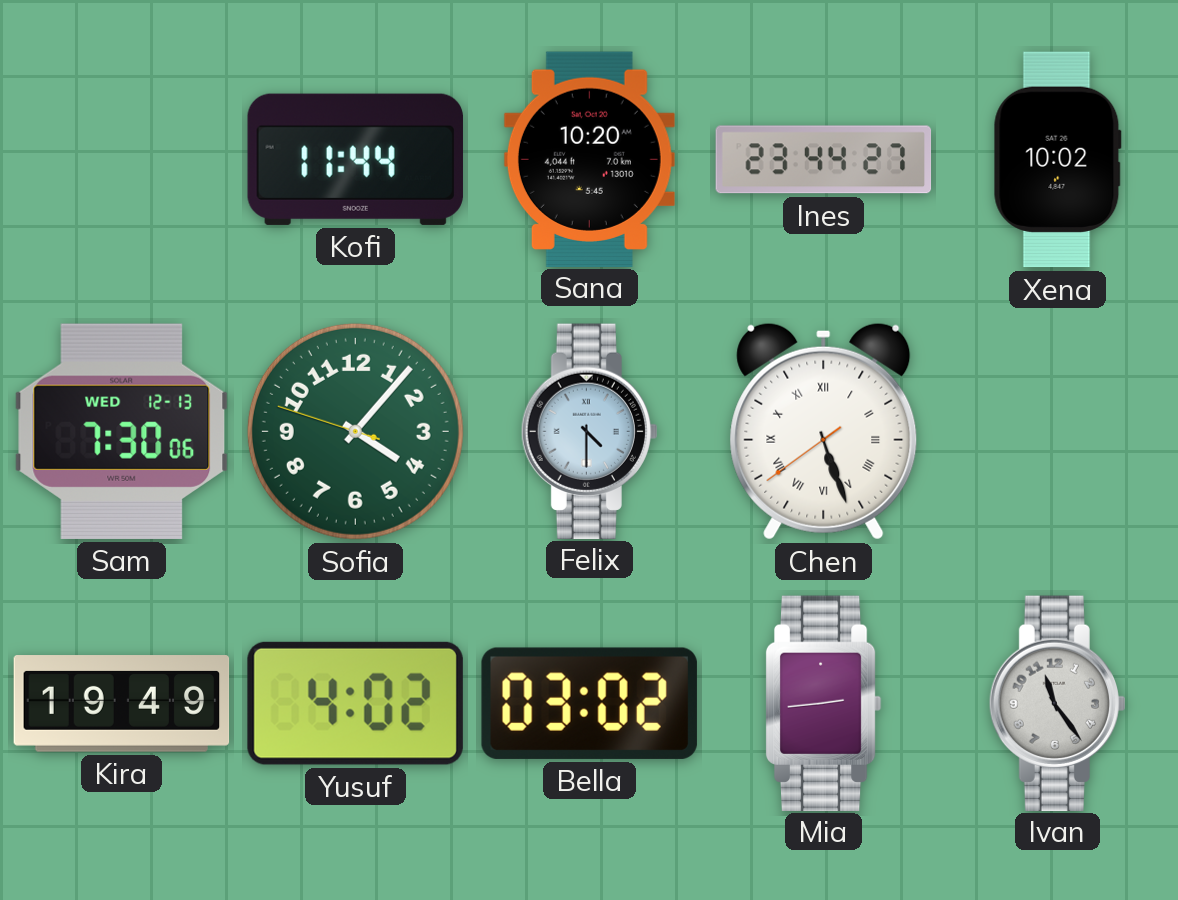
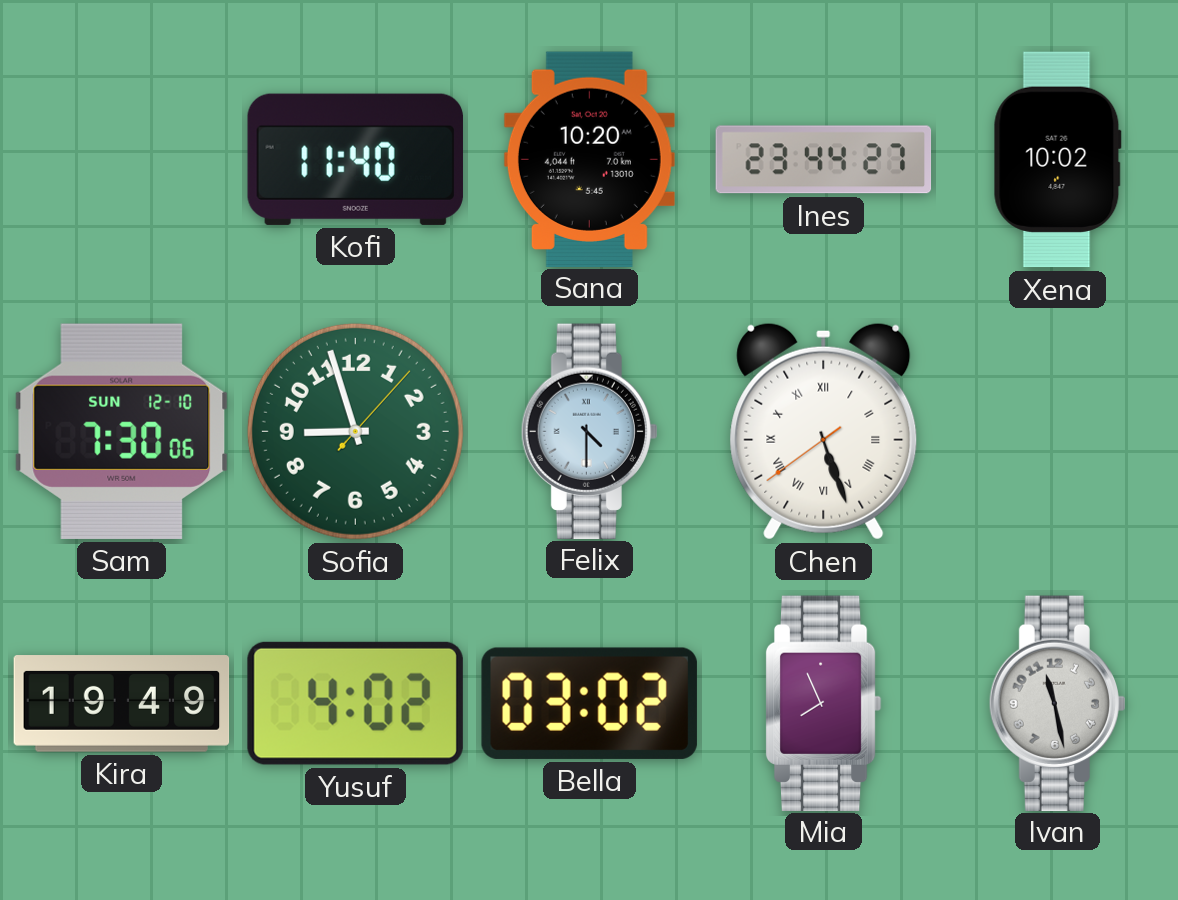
Kofi: 11:44 -> 11:40
Sam date: WED 12-13 -> SUN 12-10
Sofia: 4:06 -> 8:57
Mia: 2:44 -> 7:56
Ivan: 11:24 -> 11:28
